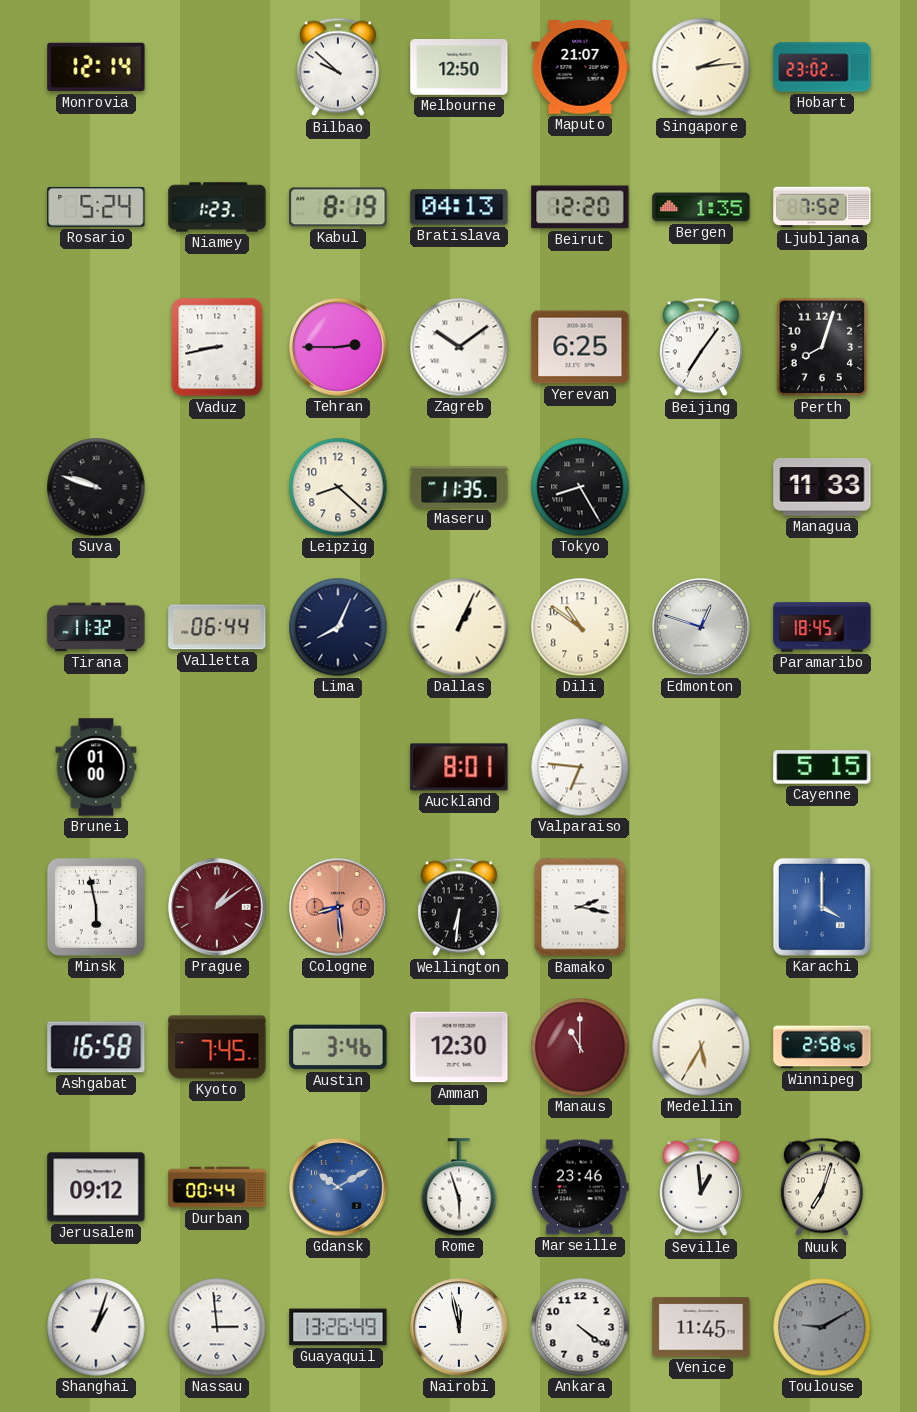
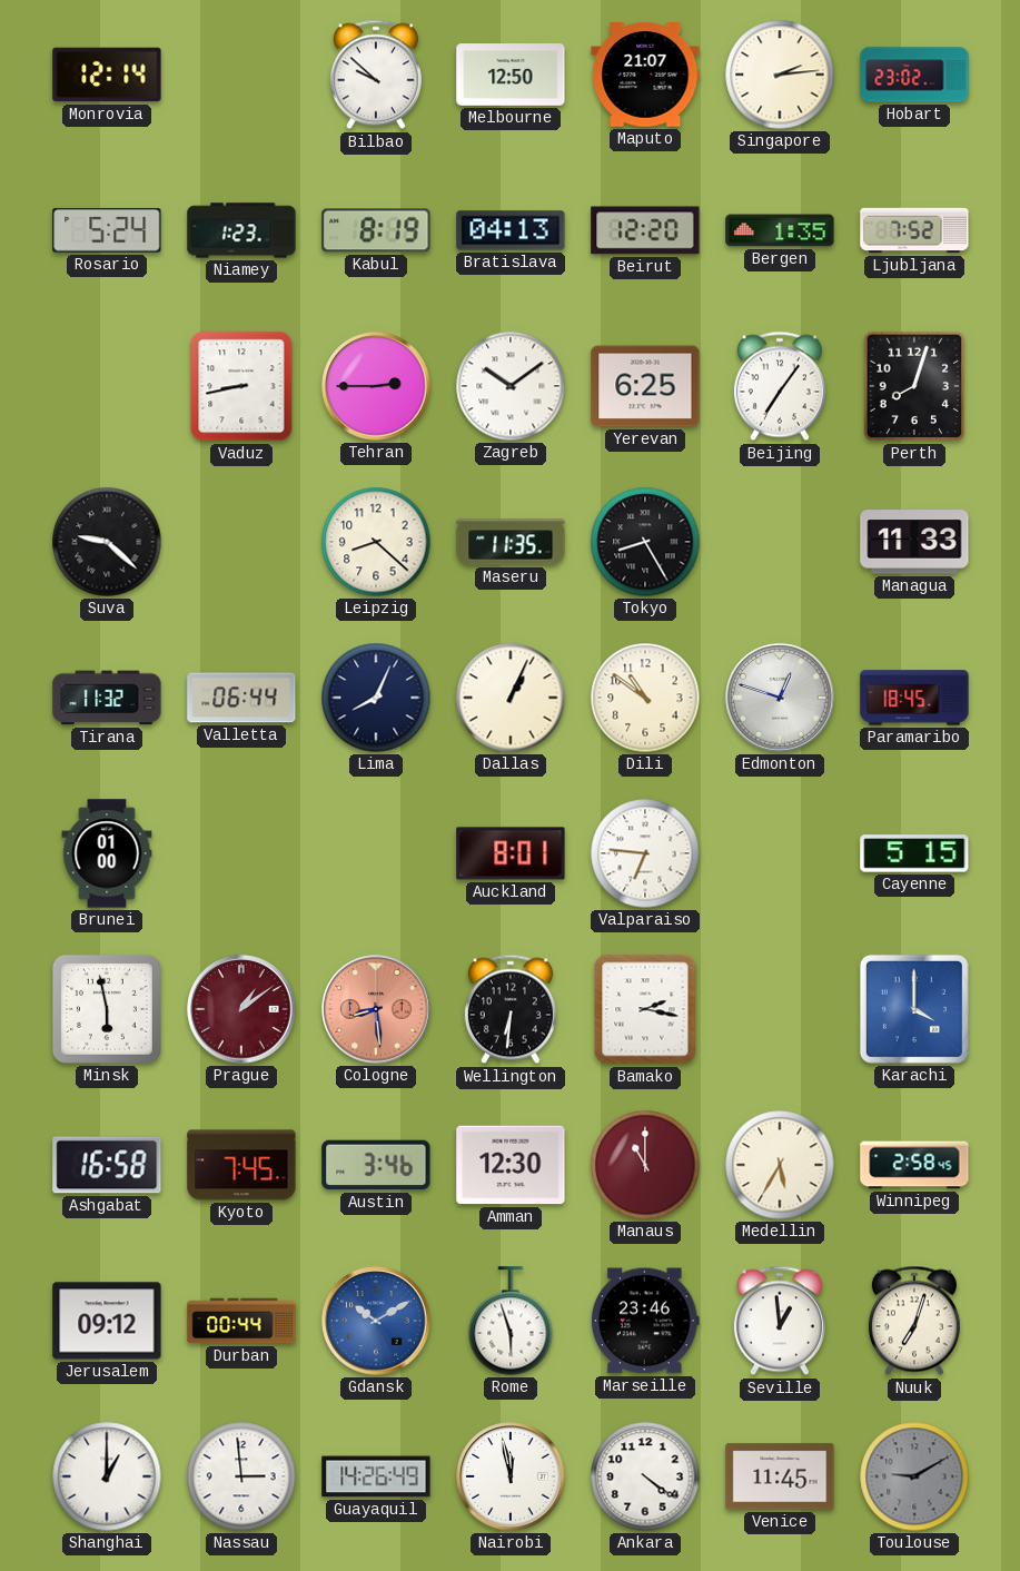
Suva: 9:48 -> 9:22
Shanghai: 1:03 -> 1:00
Guayaquil: 13:26 -> 14:26
